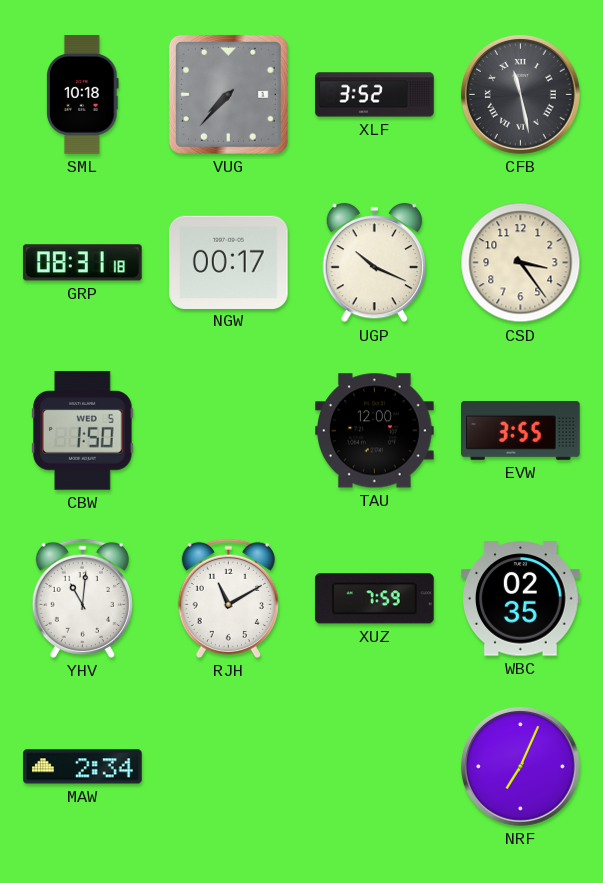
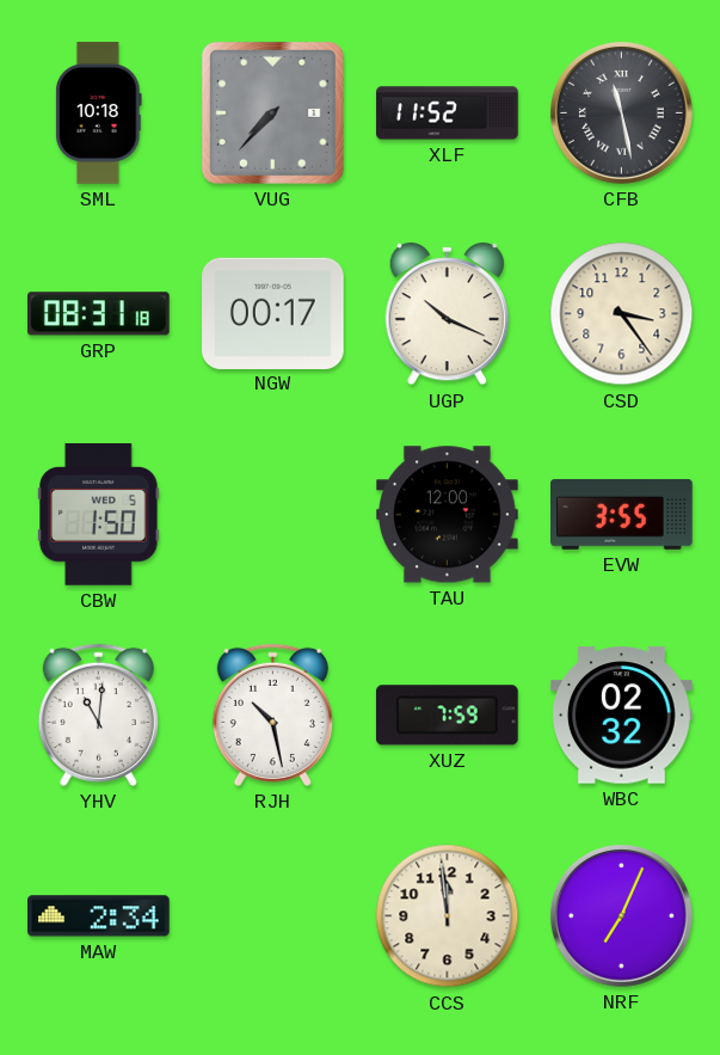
XLF: 3:52 -> 11:52
RJH: 11:10 -> 10:28
WBC: 02:35 -> 02:32
CCS: none -> 11:59
